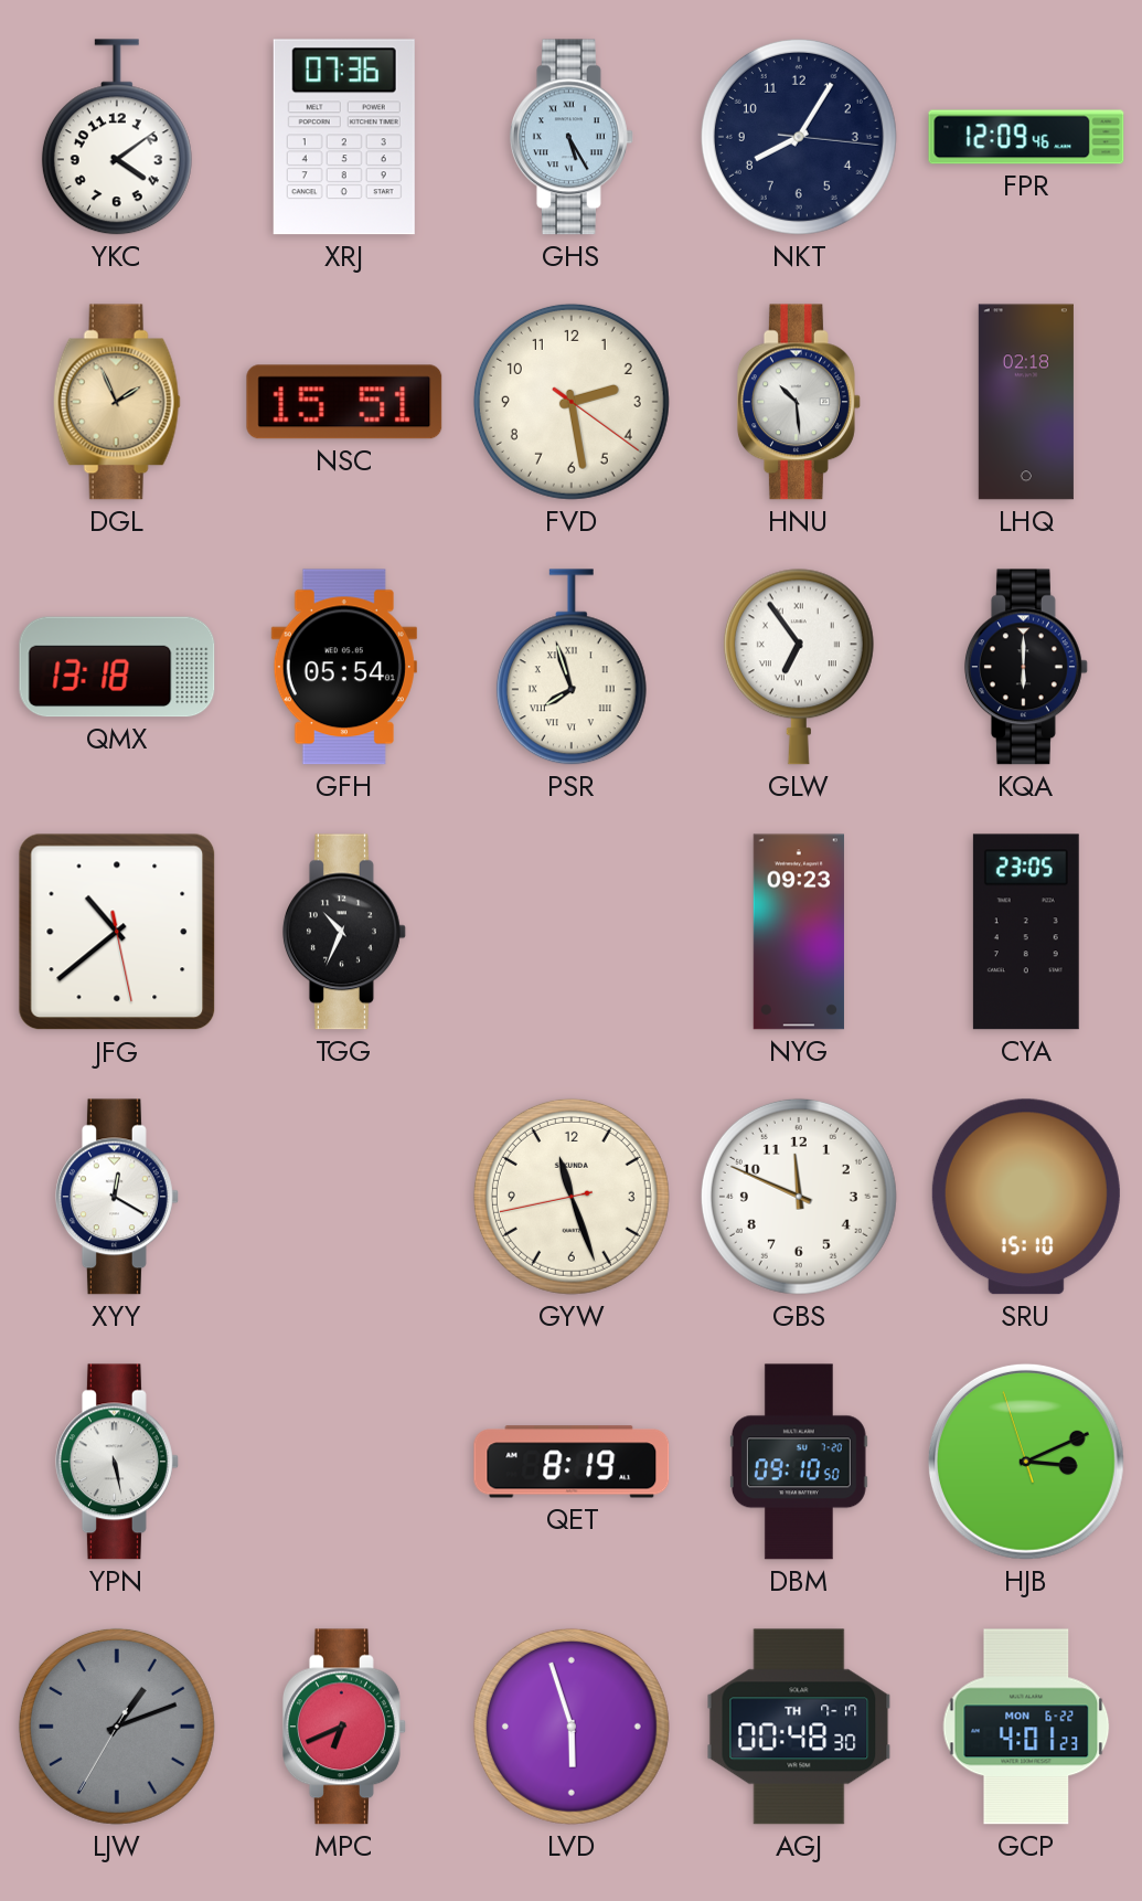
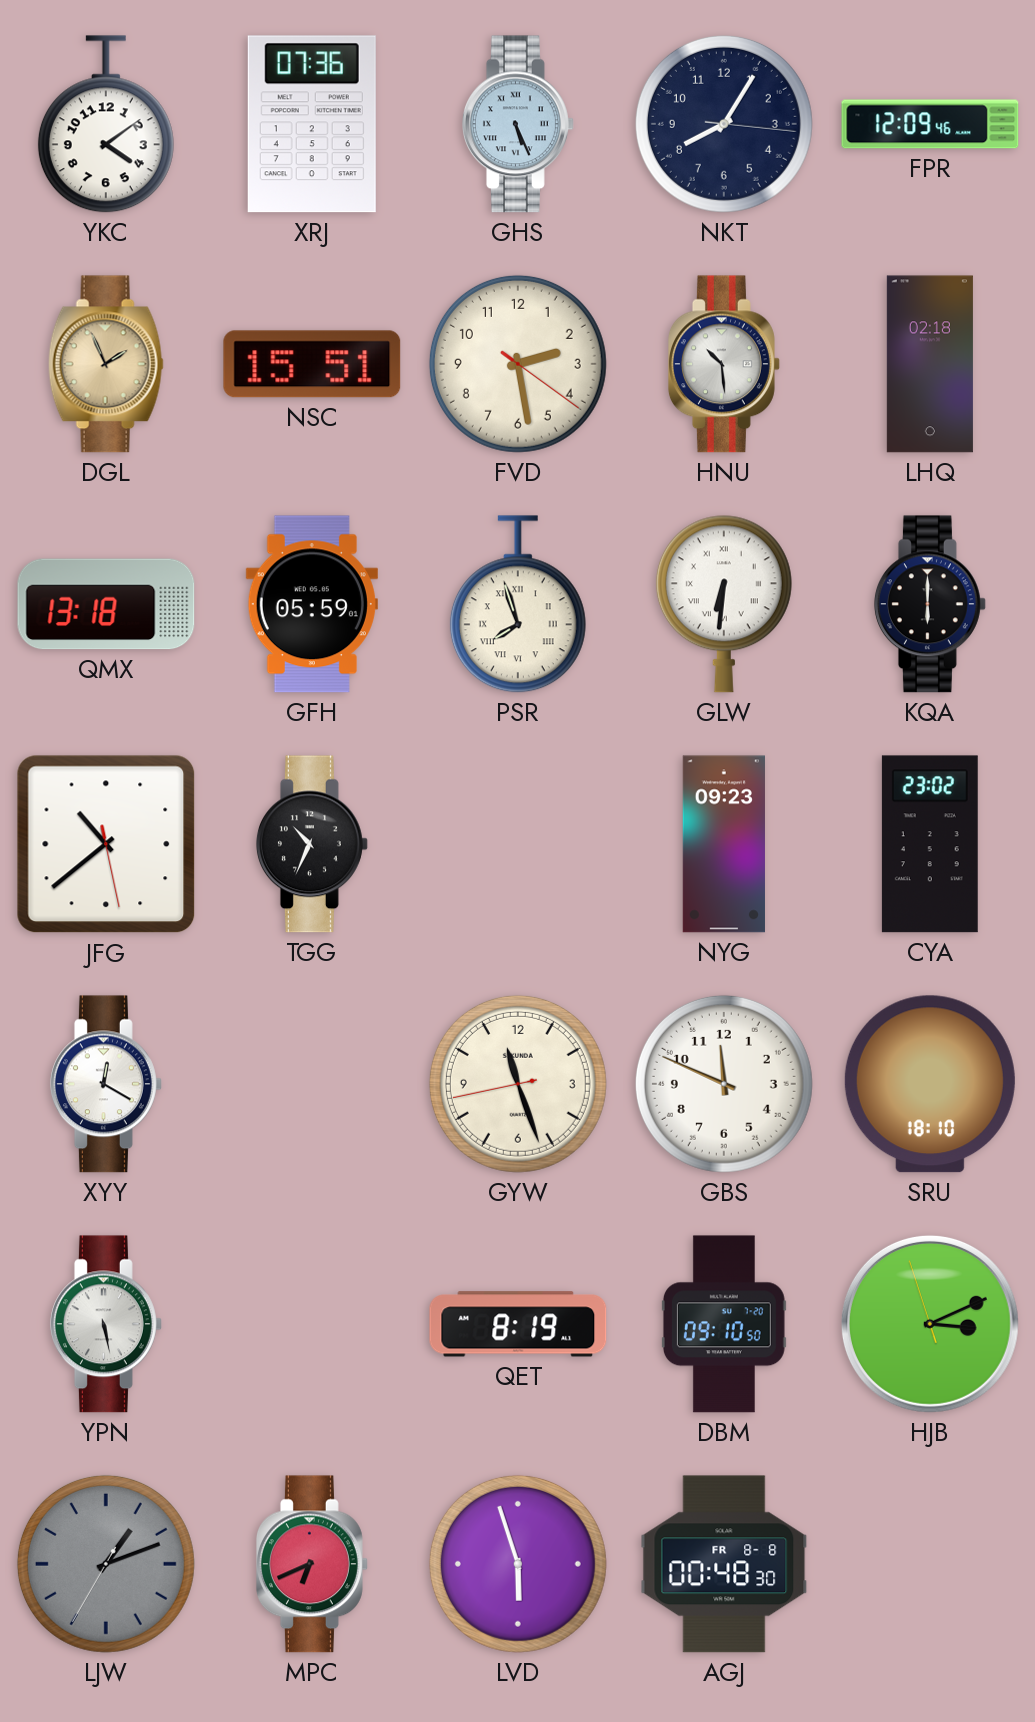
GHS: 5:25 -> 5:26
GFH: 05:54 -> 05:59
GLW: 6:54 -> 6:31
CYA: 23:05 -> 23:02
SRU: 15:10 -> 18:10
AGJ date: TH 7-17 -> FR 8-8
GCP: 4:01 -> none
